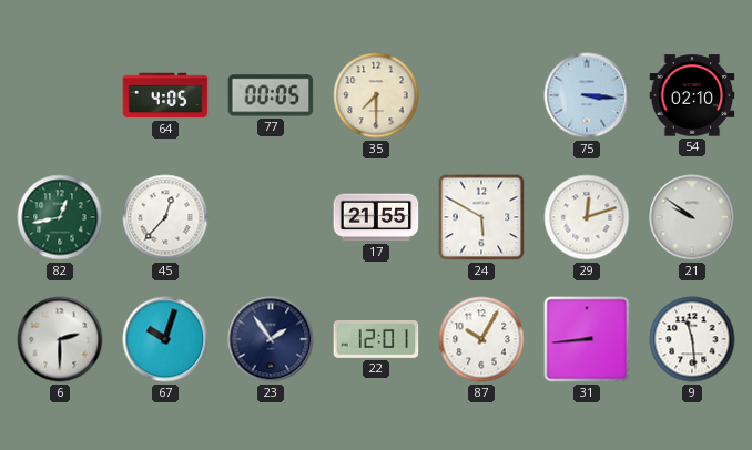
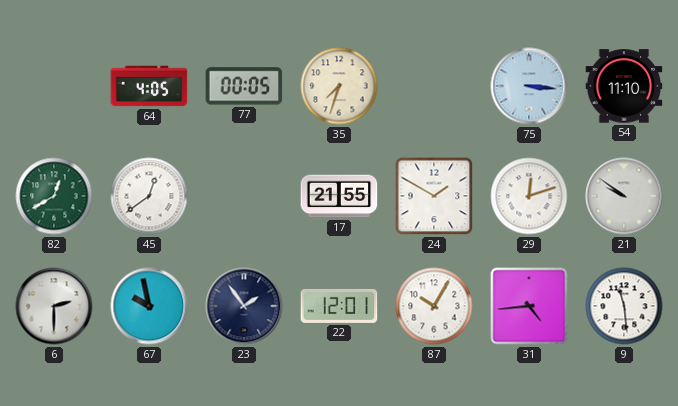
35: 7:30 -> 7:33
54: 02:10 -> 11:10
82: 12:43 -> 12:40
45: 12:37 -> 12:39
24: 5:50 -> 1:50
67: 10:03 -> 9:58
31: 8:44 -> 4:44
